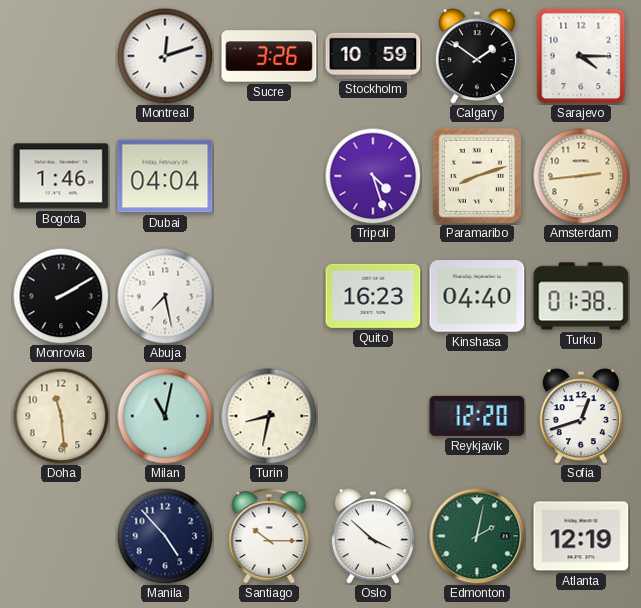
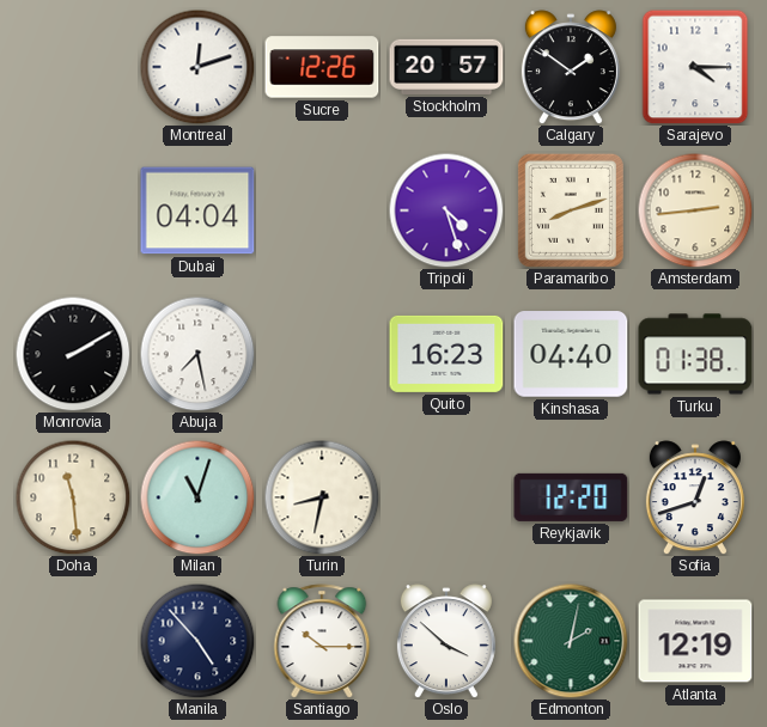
Sucre: 3:26 -> 12:26
Stockholm: 10:59 -> 20:57
Bogota: 1:46 -> none
Milan: 11:02 -> 11:03
